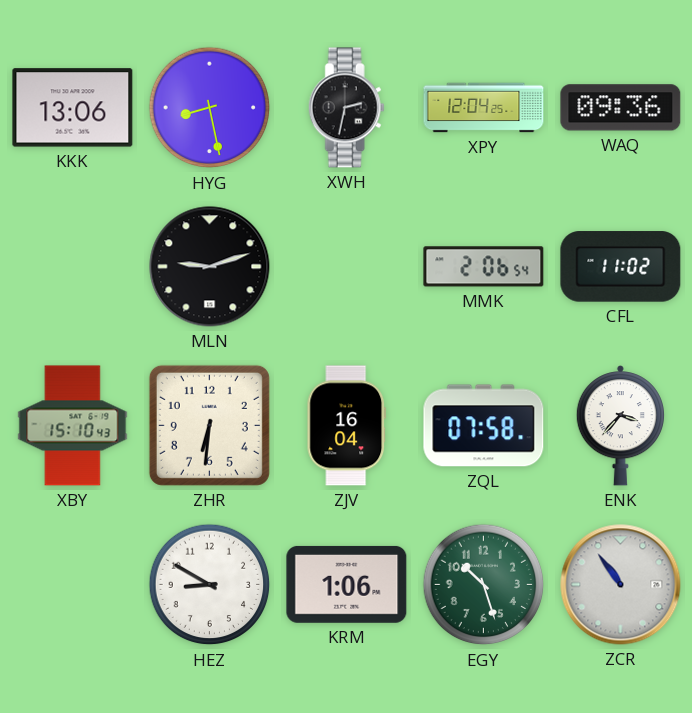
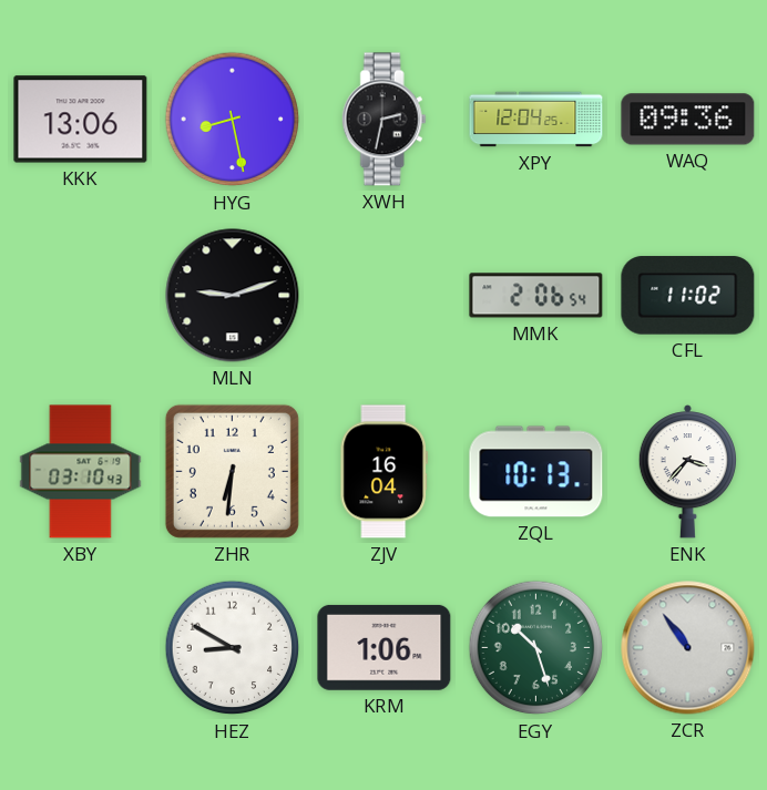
XBY: 15:10 -> 03:10
ZQL: 07:58 -> 10:13
